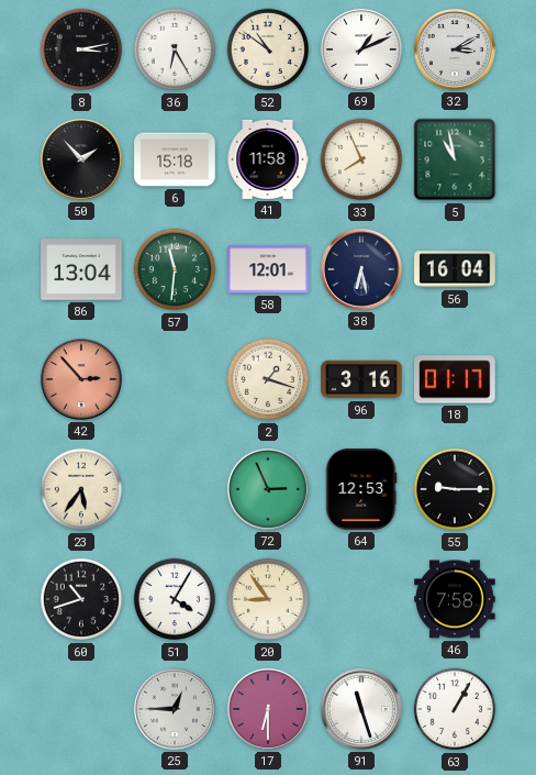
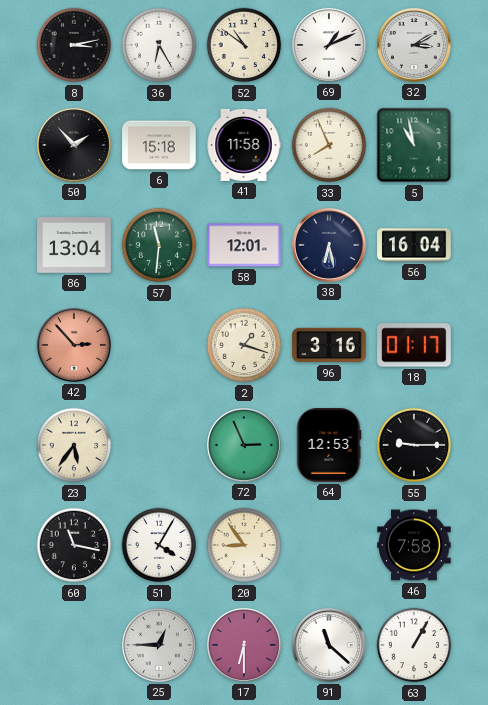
60: 10:42 -> 11:17
91: 11:27 -> 11:22
